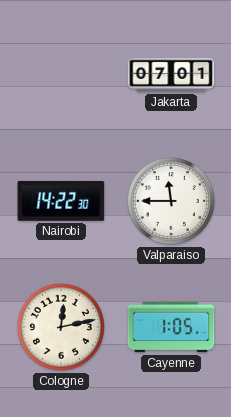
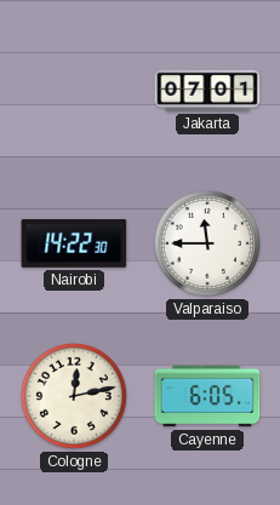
Cayenne: 1:05 -> 6:05
